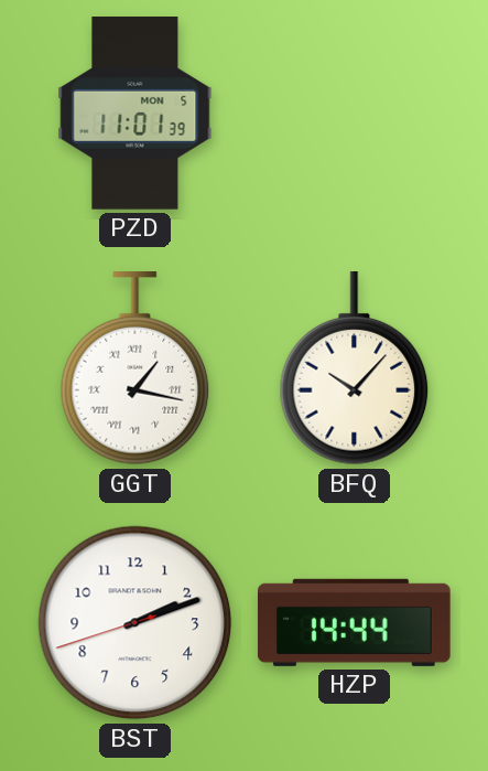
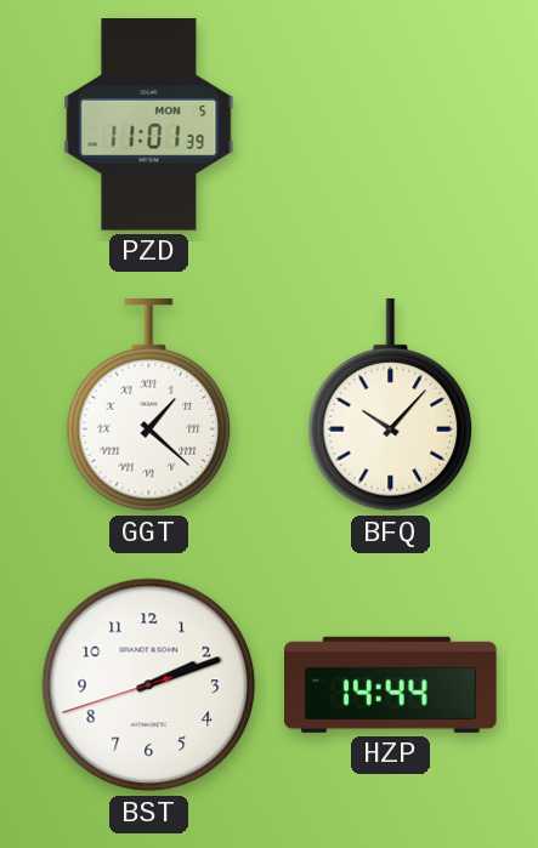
GGT: 1:17 -> 1:22
